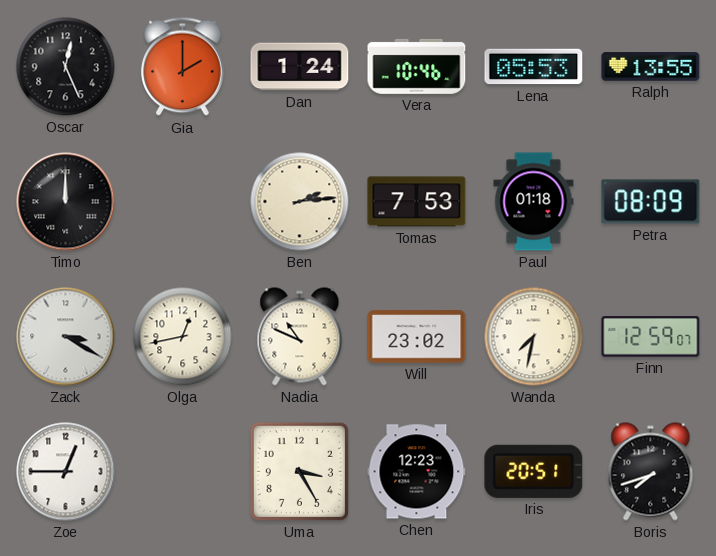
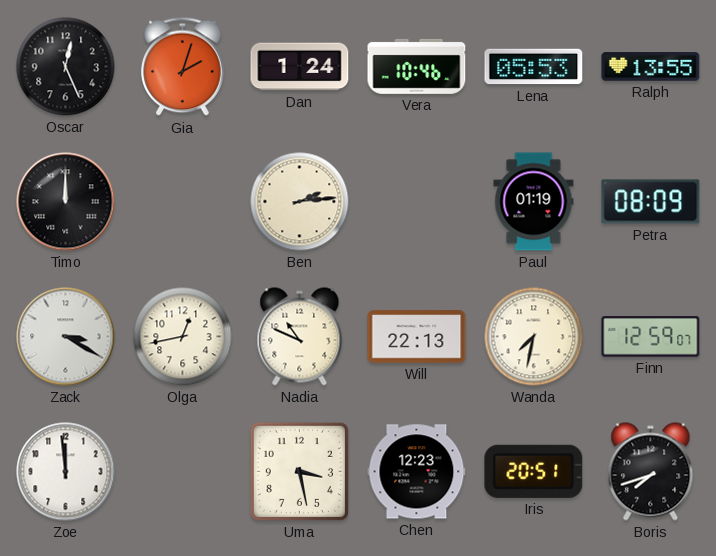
Gia: 2:00 -> 2:03
Tomas: 7:53 -> none
Paul: 01:18 -> 01:19
Will: 23:02 -> 22:13
Zoe: 12:45 -> 11:59
Uma: 3:25 -> 3:28
